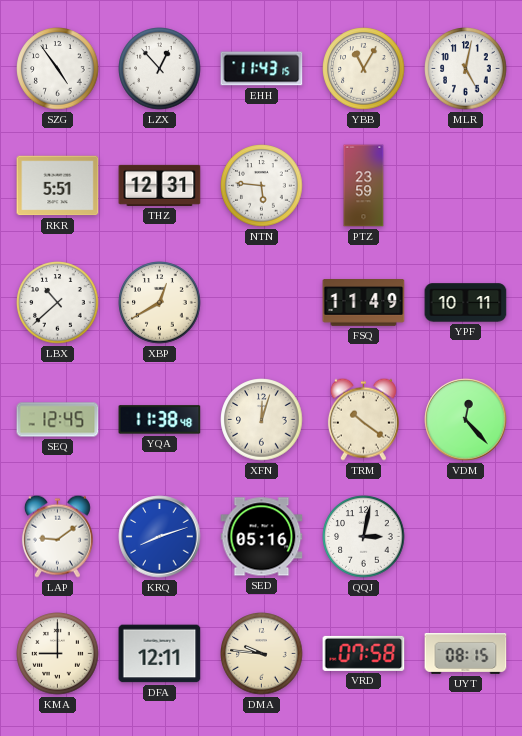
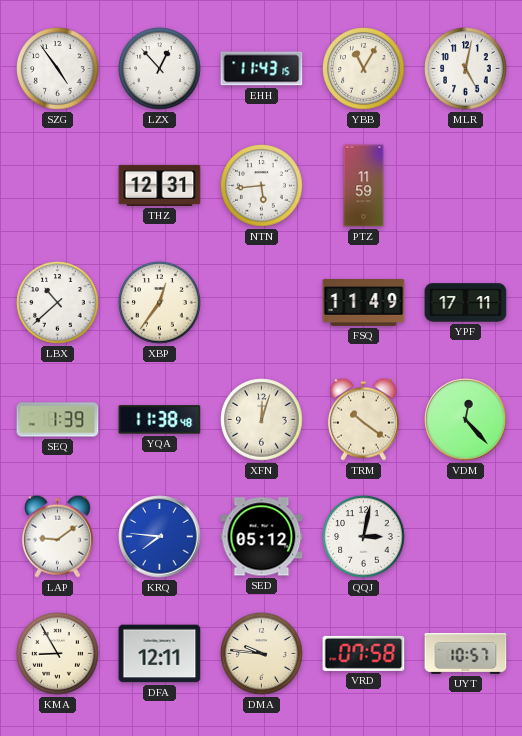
RKR: 5:51 -> none
NTN: 5:46 -> 5:44
PTZ: 23:59 -> 11:59
XBP: 12:40 -> 12:36
YPF: 10:11 -> 17:11
SEQ: 12:45 -> 1:39
KRQ: 8:12 -> 7:46
SED: 05:16 -> 05:12
KMA: 9:00 -> 8:55
UYT: 08:15 -> 10:57
